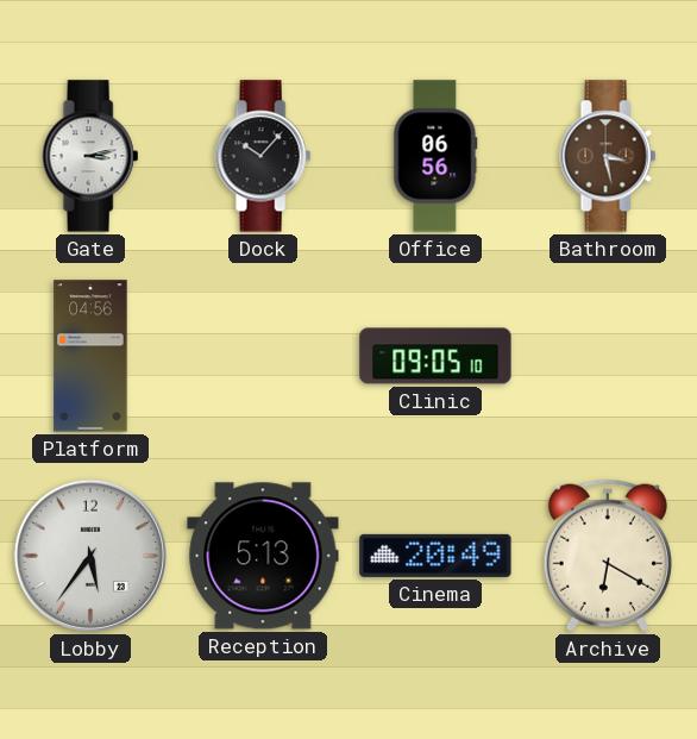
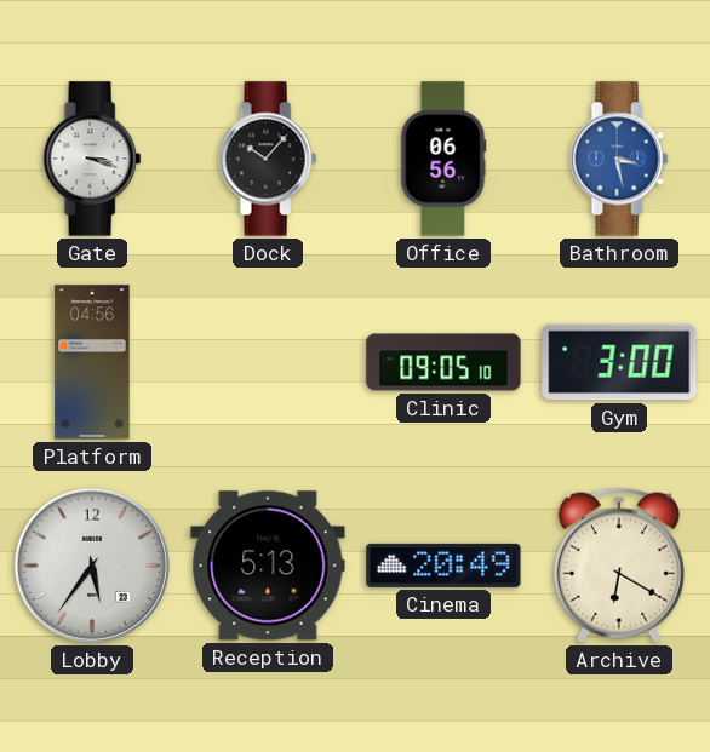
Gate: 3:13 -> 3:18
Bathroom dial: brown -> blue
Gym: none -> 3:00
